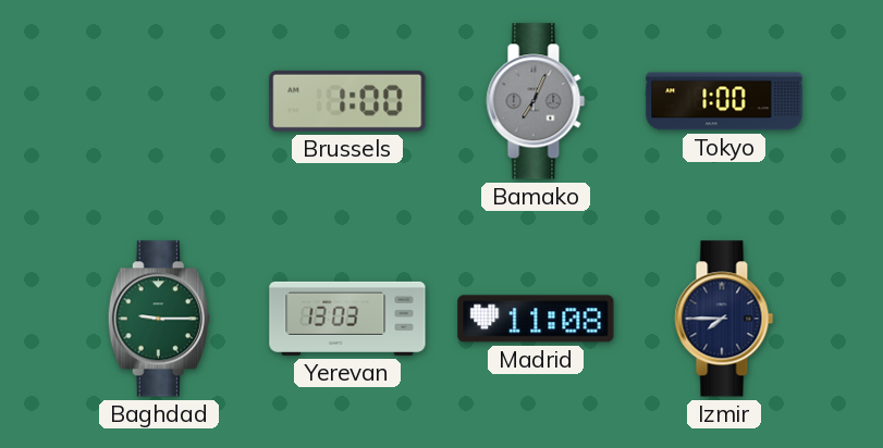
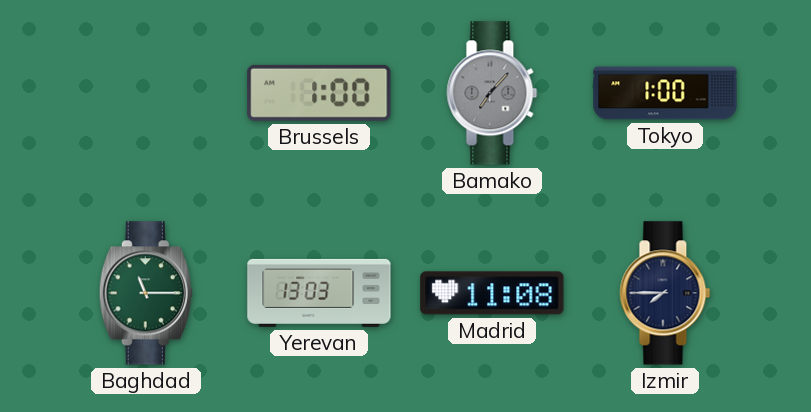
Bamako: 7:04 -> 7:07
Baghdad: 9:15 -> 11:15
